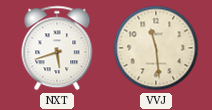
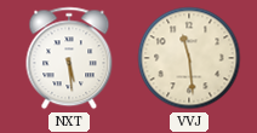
NXT: 5:42 -> 5:29
